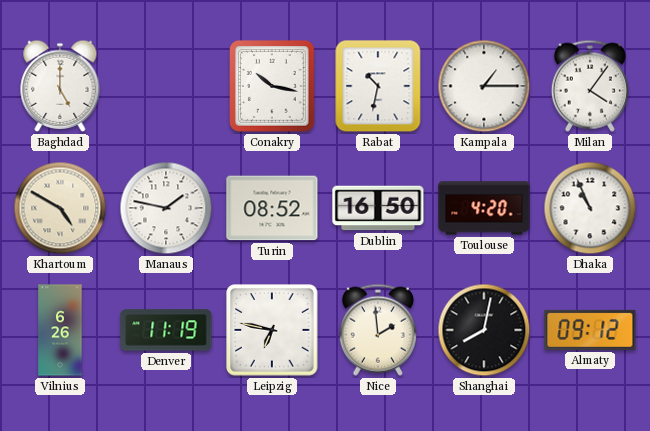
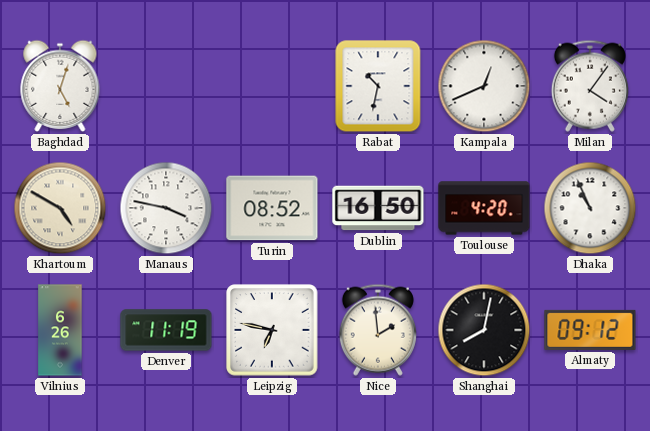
Baghdad: 5:00 -> 5:03
Conakry: 10:17 -> none
Kampala: 1:15 -> 12:41
Manaus: 1:47 -> 3:47
